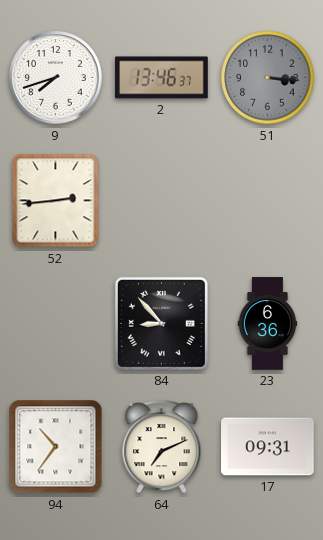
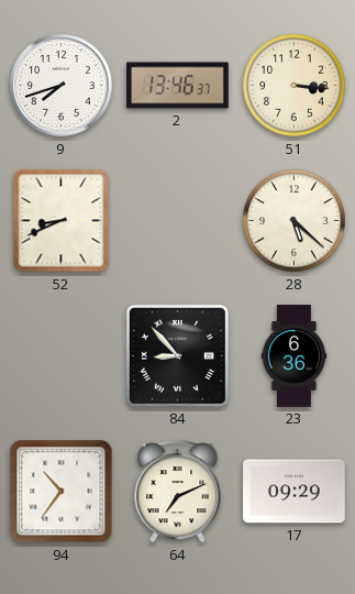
51 dial: grey -> cream
52: 2:44 -> 8:41
28: none -> 5:22
17: 09:31 -> 09:29
